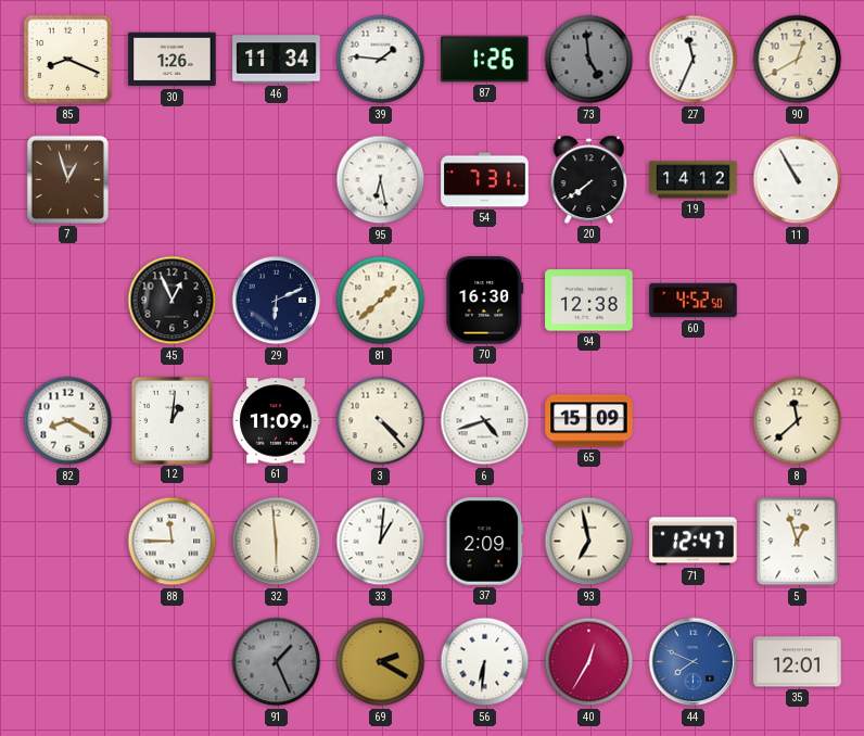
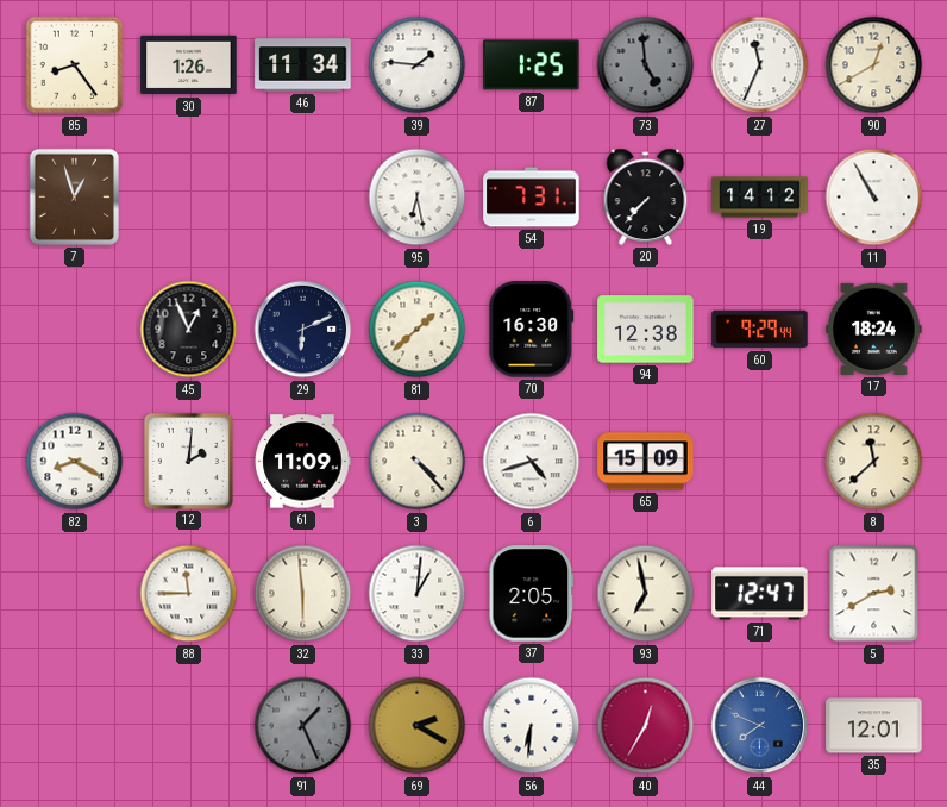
85: 8:19 -> 8:24
87: 1:26 -> 1:25
20: 7:39 -> 7:37
60: 4:52 -> 9:29
17: none -> 18:24
12: 1:01 -> 2:01
37: 2:09 -> 2:05
5: 12:57 -> 2:40
